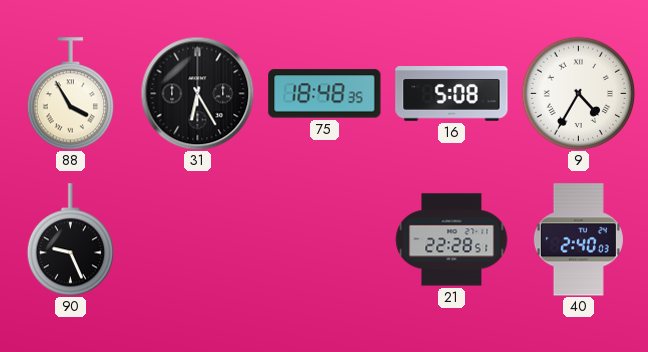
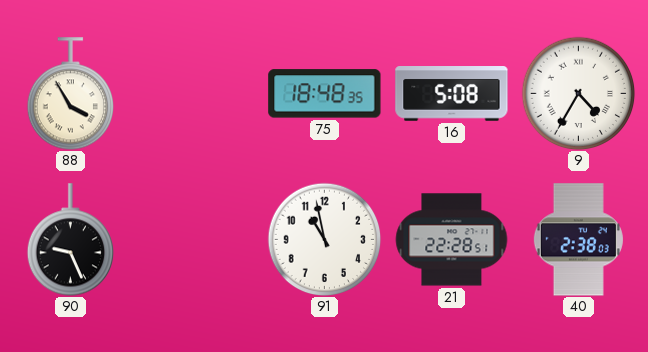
31: 6:25 -> none
91: none -> 10:58
40: 2:40 -> 2:38
